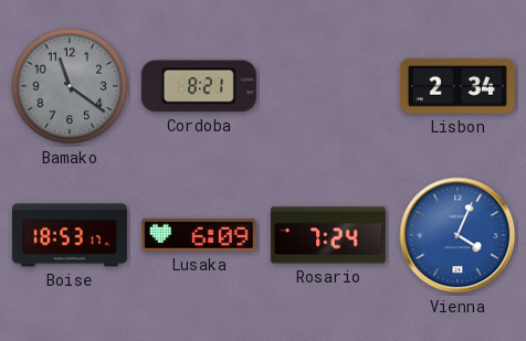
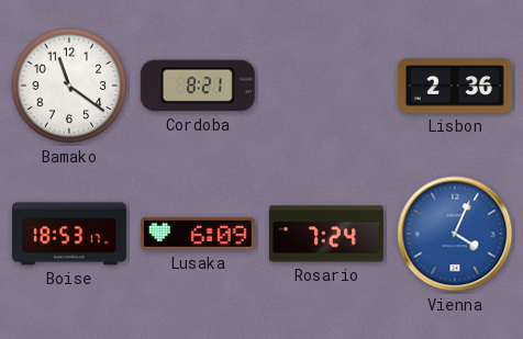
Bamako dial: grey -> white
Lisbon: 2:34 -> 2:36
